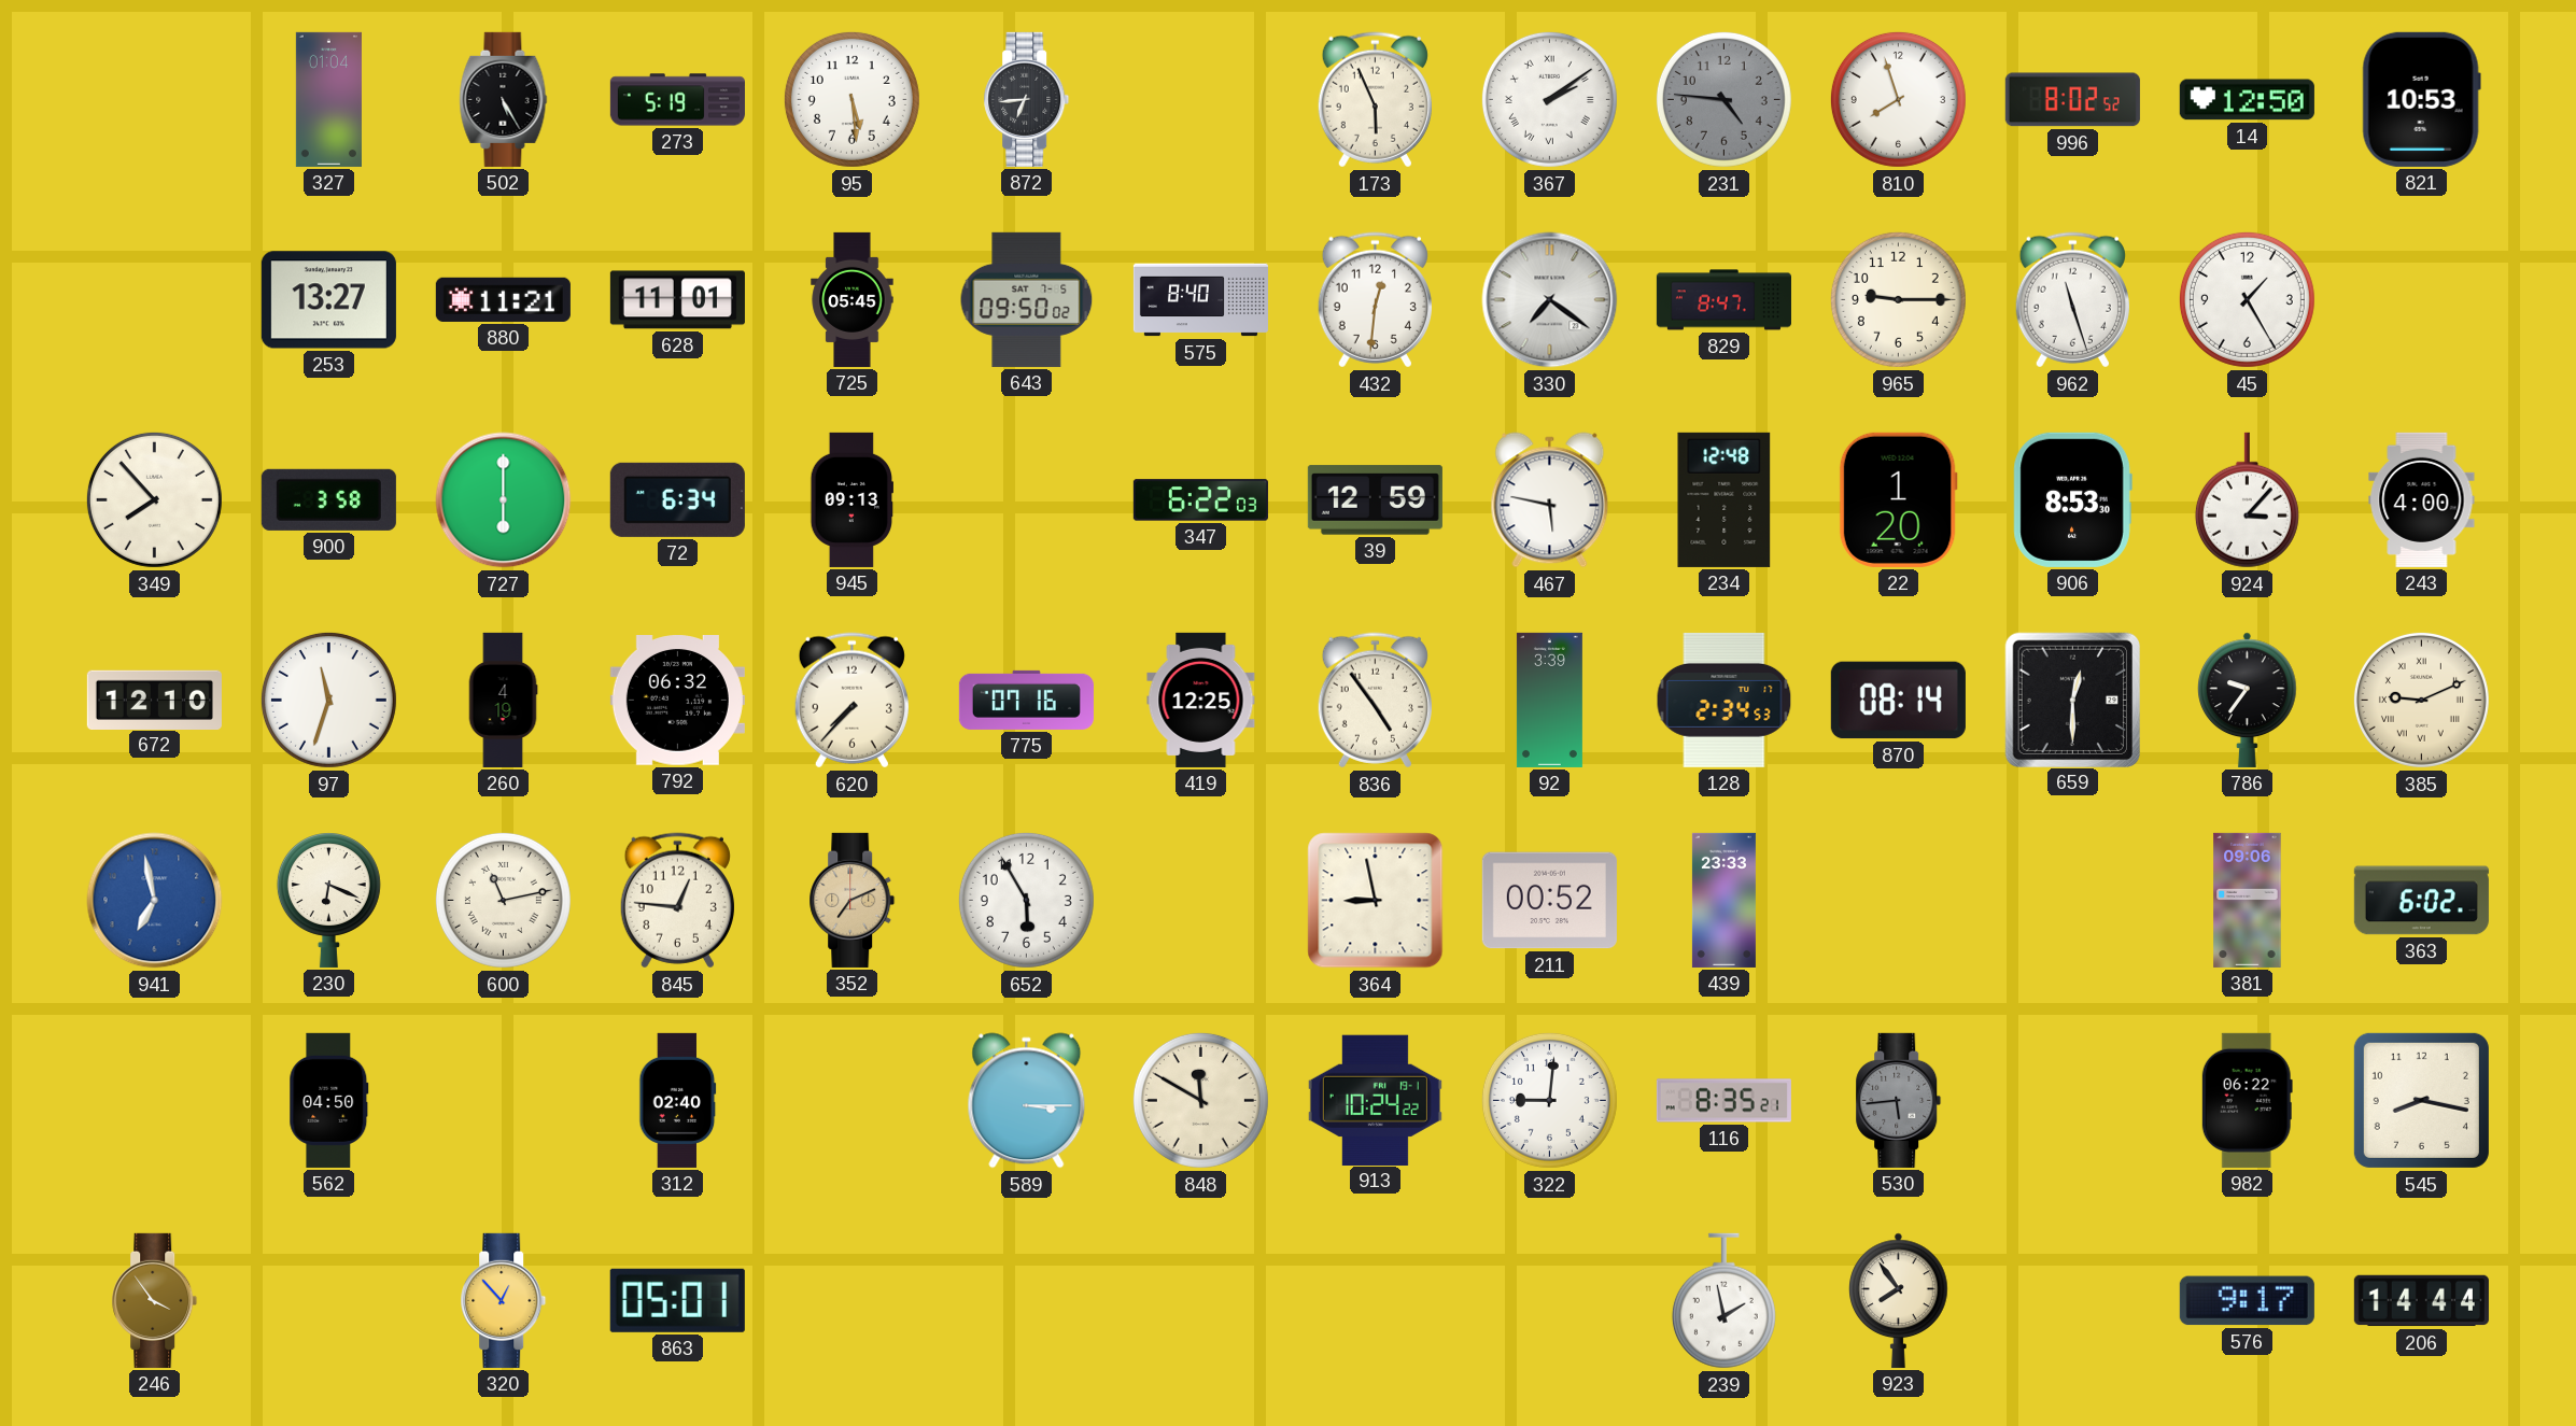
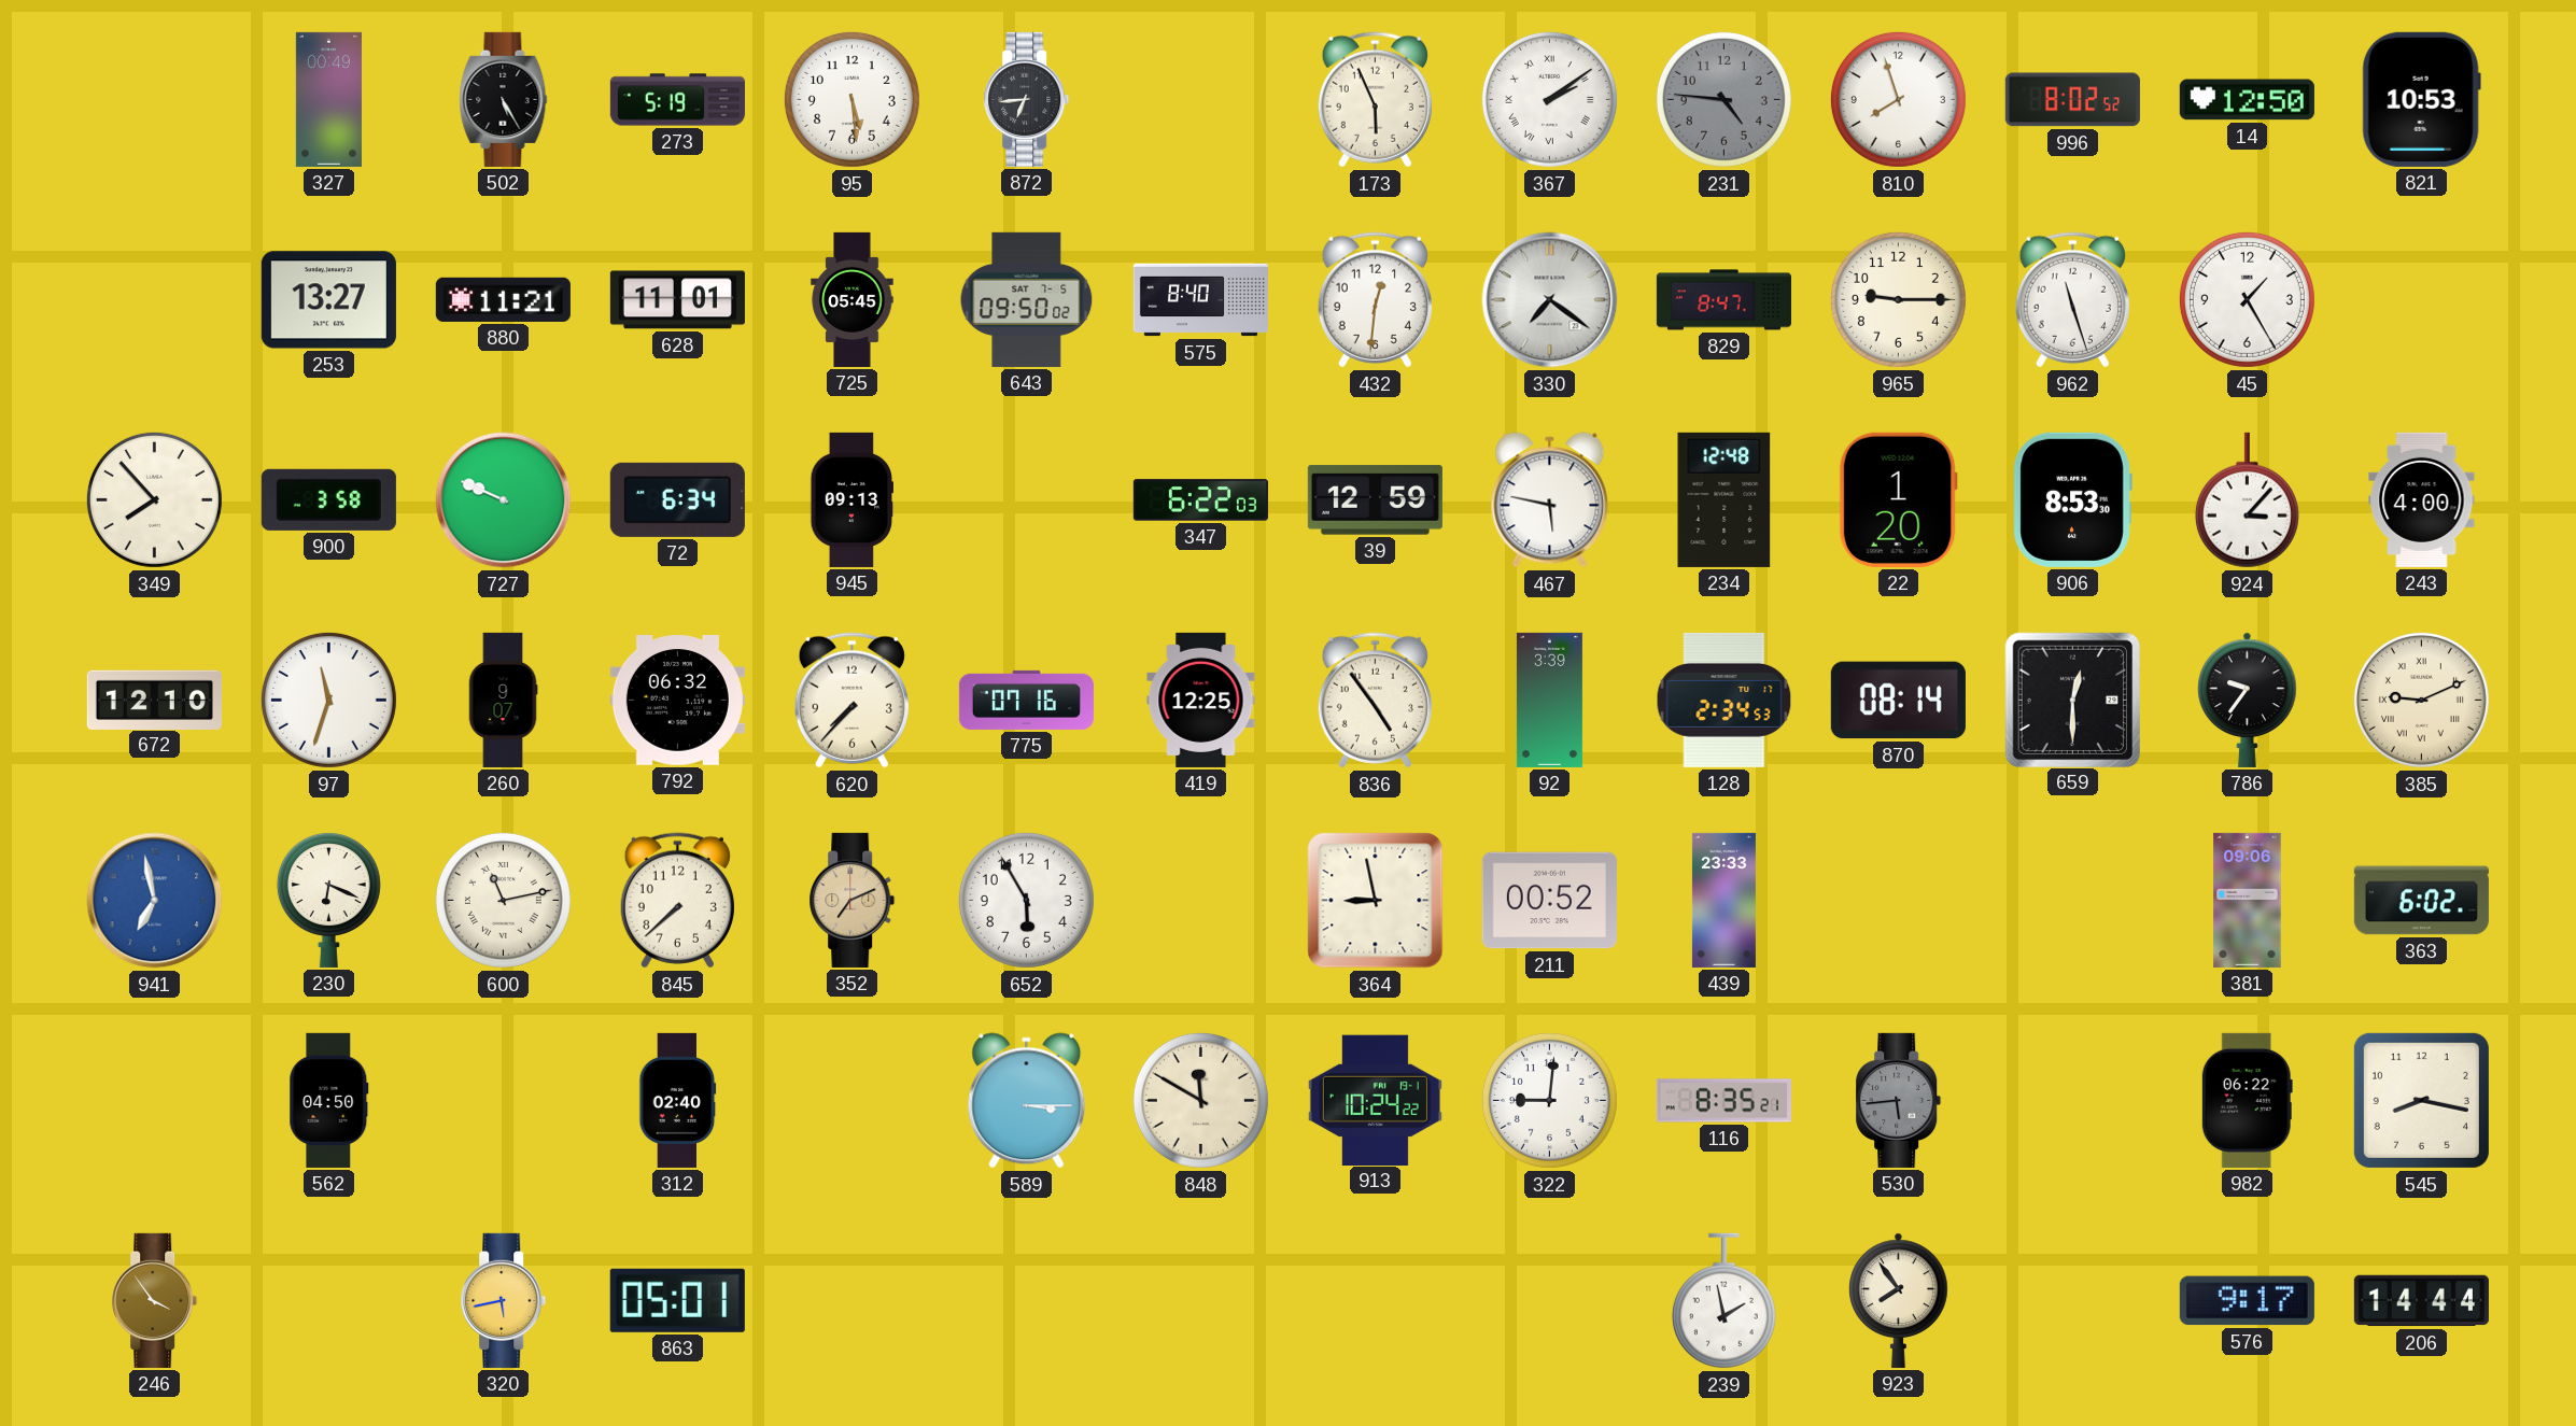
327: 01:04 -> 00:49
727: 6:00 -> 9:49
260: 4:19 -> 9:07
845: 12:46 -> 7:38
320: 12:53 -> 5:43
